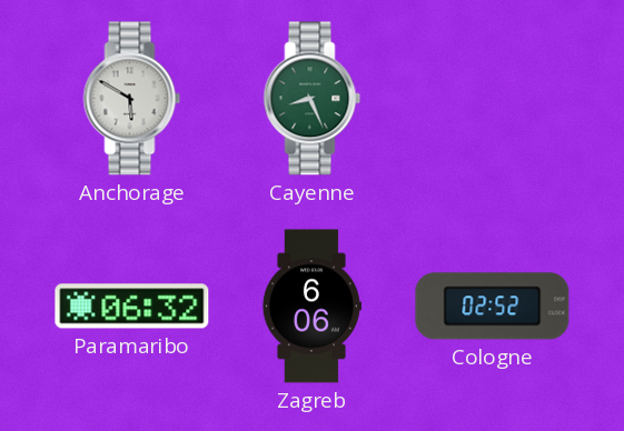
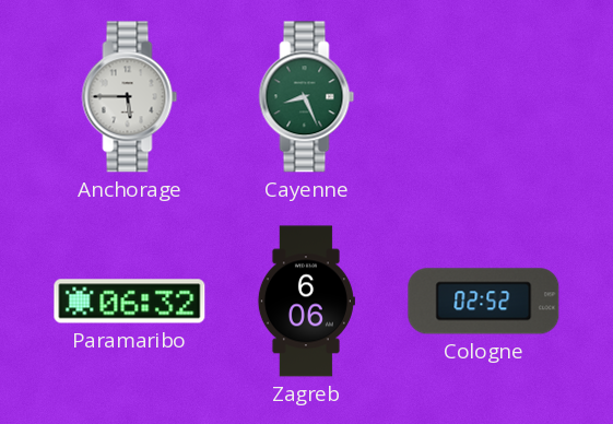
Anchorage: 5:50 -> 5:45
